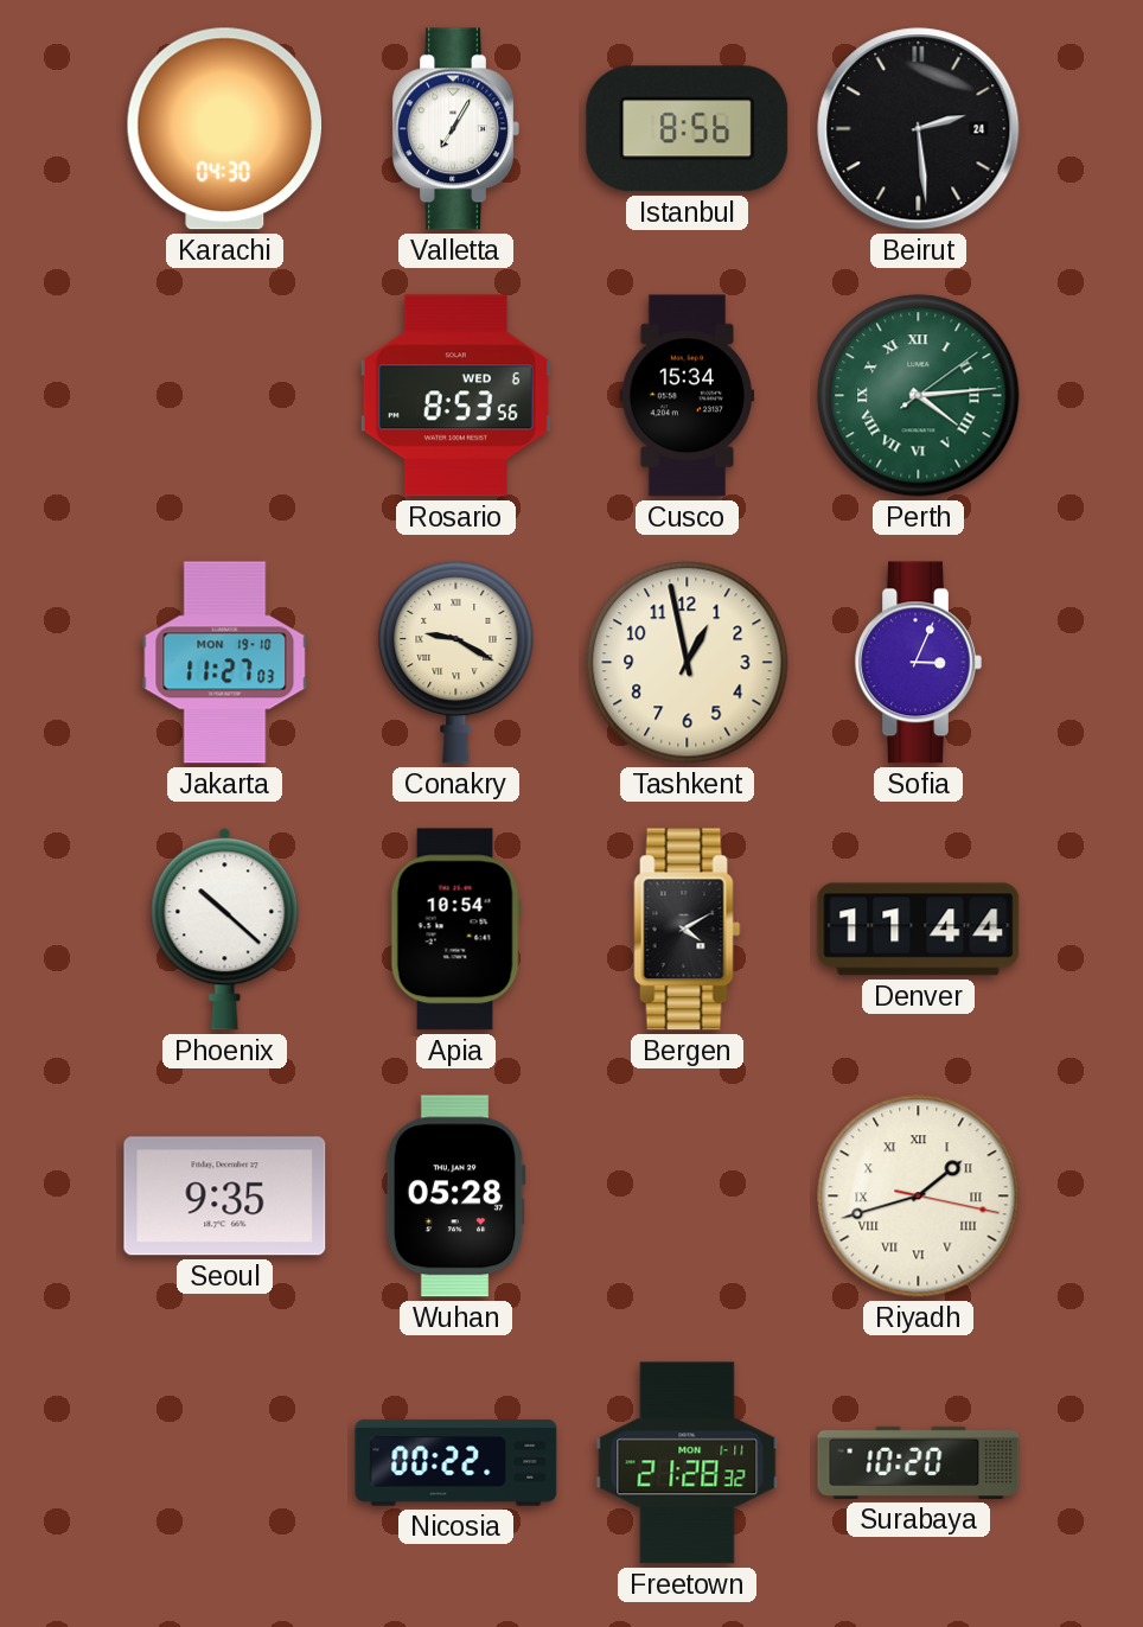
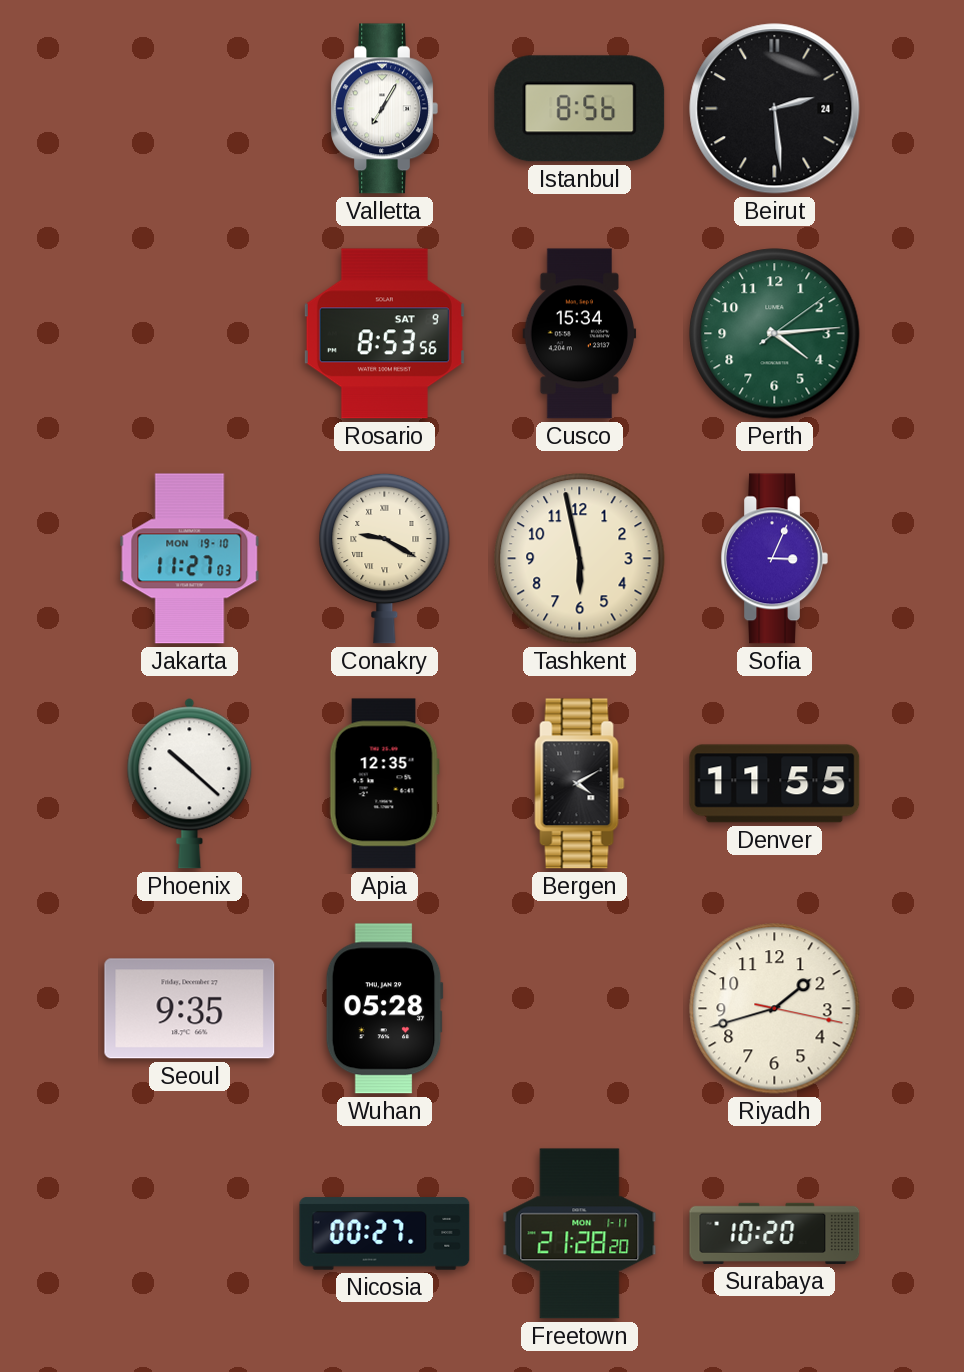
Karachi: 04:30 -> none
Rosario date: WED 6 -> SAT 9
Perth numerals: Roman -> Arabic
Tashkent: 12:58 -> 5:58
Apia: 10:54 -> 12:35
Denver: 11:44 -> 11:55
Riyadh numerals: Roman -> Arabic
Nicosia: 00:22 -> 00:27
Freetown: 21:28:32 -> 21:28:20
